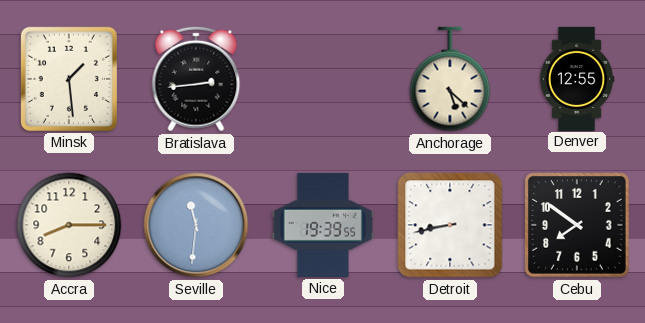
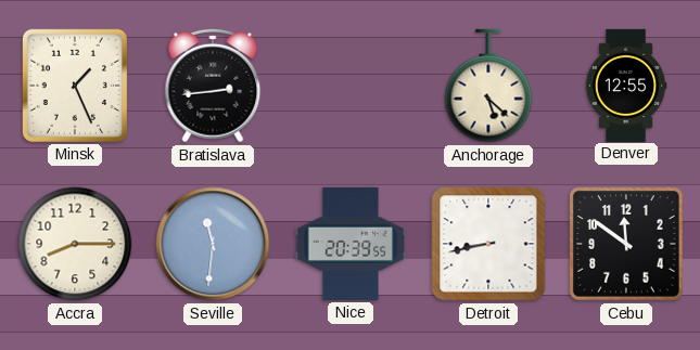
Minsk: 1:29 -> 1:26
Nice: 19:39 -> 20:39
Cebu: 7:51 -> 11:51
